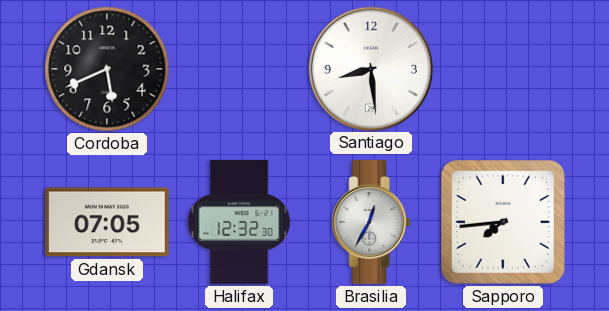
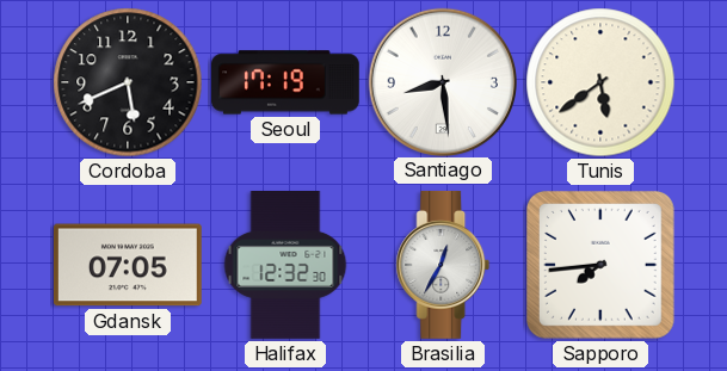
Seoul: none -> 17:19
Tunis: none -> 5:39
